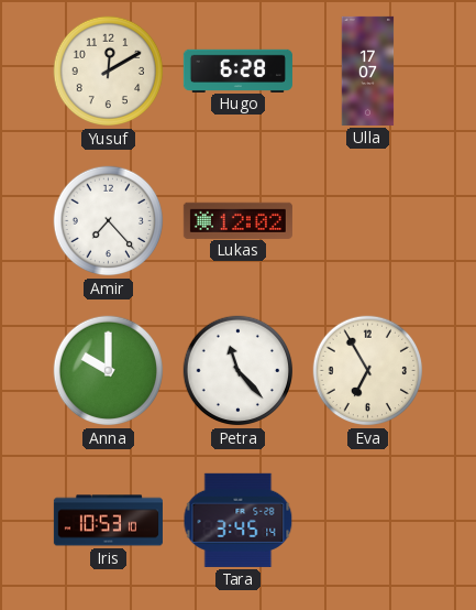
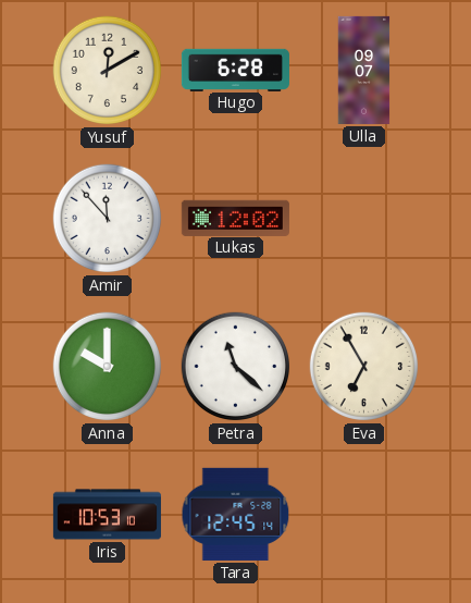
Ulla: 17:07 -> 09:07
Amir: 7:23 -> 11:53
Petra: 11:23 -> 11:22
Tara: 3:45 -> 12:45
